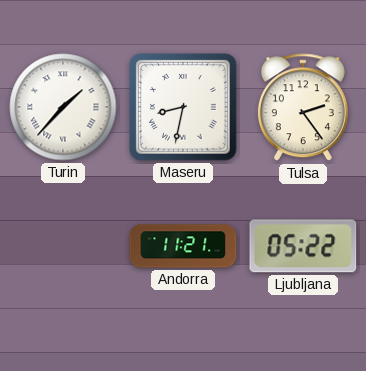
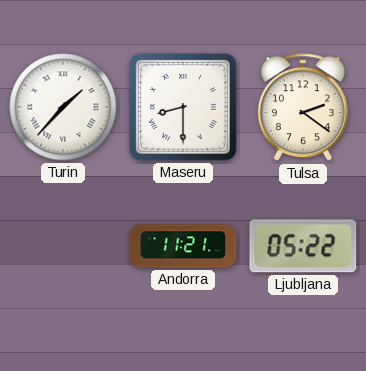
Maseru: 8:32 -> 8:30
Tulsa: 2:24 -> 2:21
